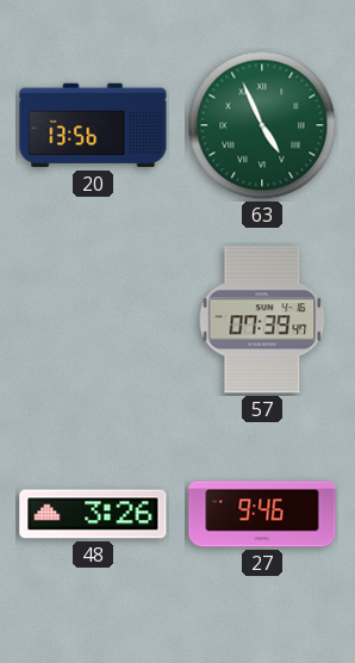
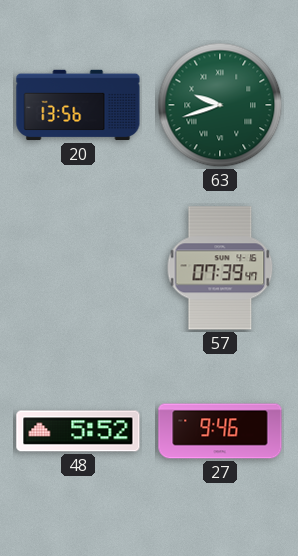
63: 4:56 -> 9:42
48: 3:26 -> 5:52
